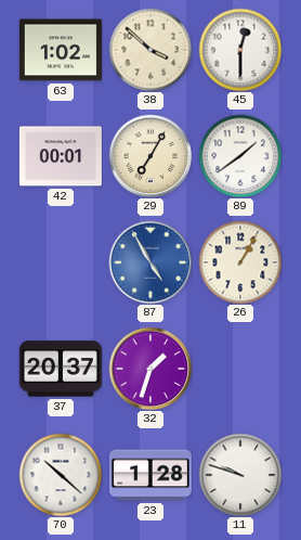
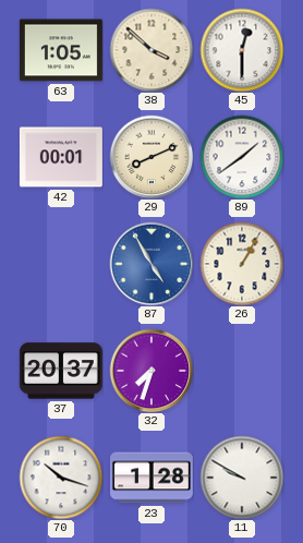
63: 1:02 -> 1:05
29: 7:05 -> 8:11
32: 1:33 -> 7:33
70: 10:22 -> 10:18
11: 9:48 -> 9:50
